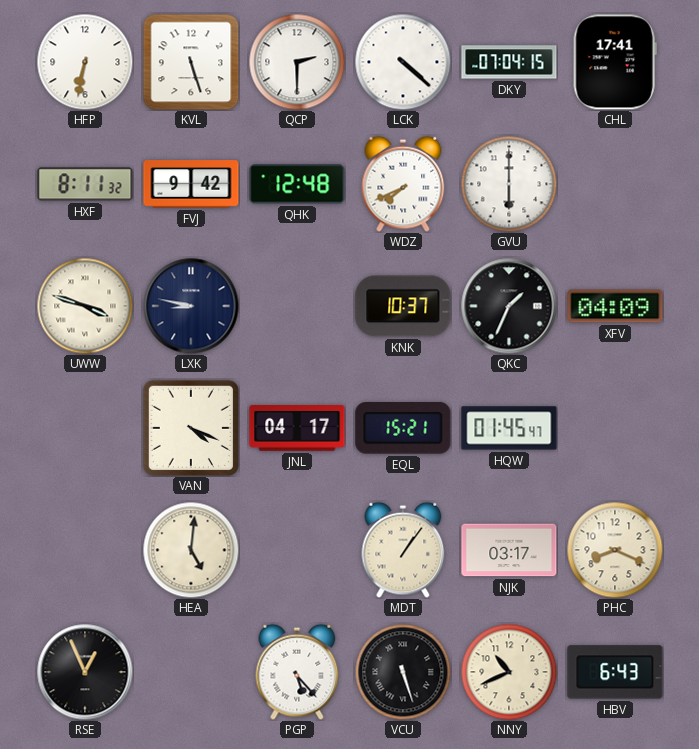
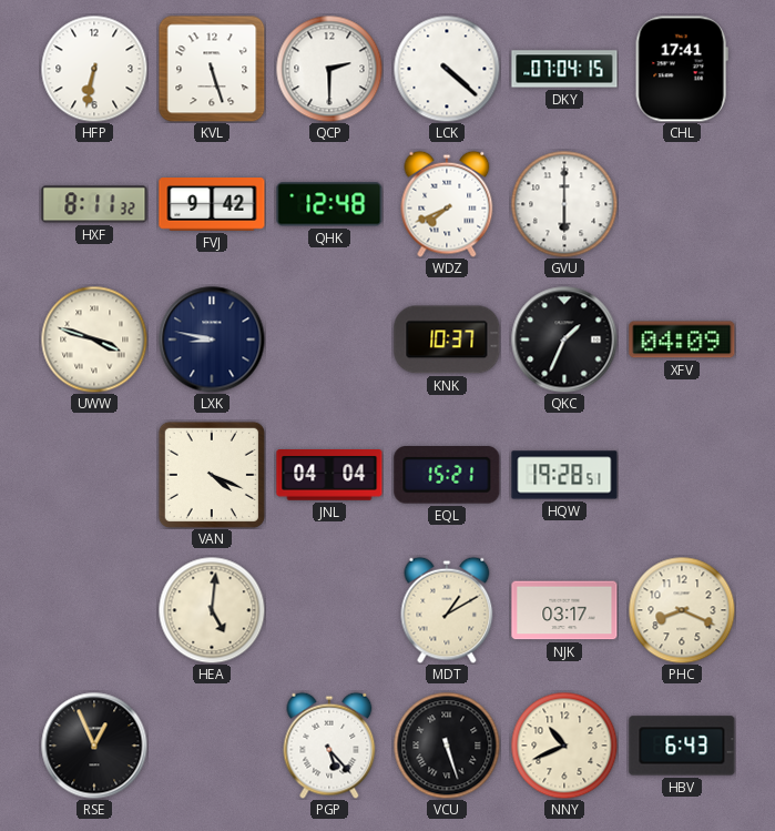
JNL: 04:17 -> 04:04
HQW: 01:45 -> 19:28
MDT: 1:06 -> 1:10
